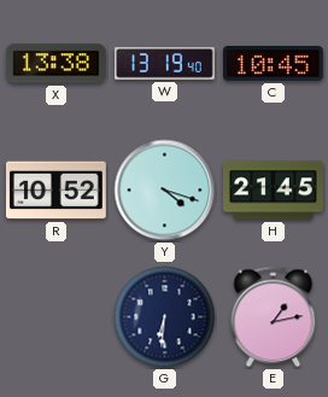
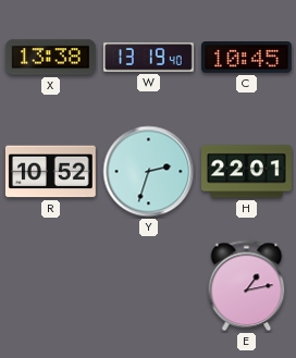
Y: 4:18 -> 2:33
H: 21:45 -> 22:01
G: 6:31 -> none
